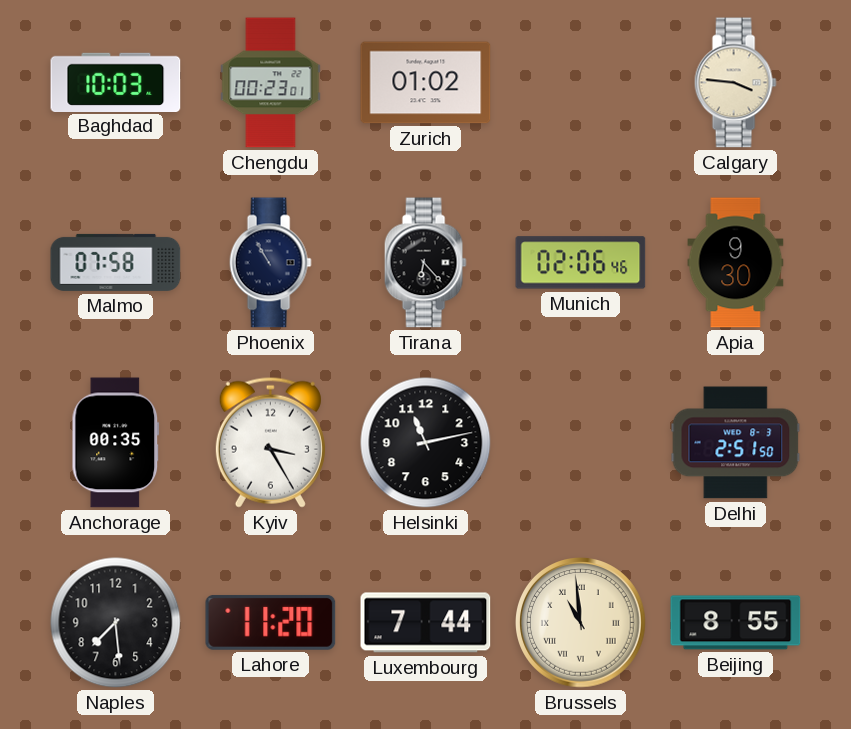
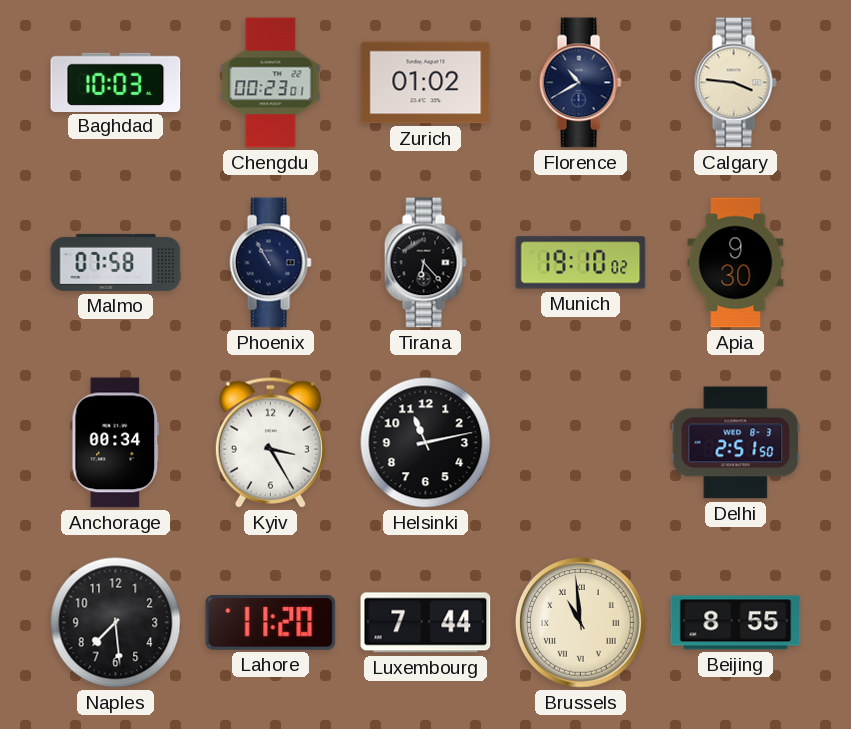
Florence: none -> 10:40
Munich: 02:06 -> 19:10
Anchorage: 00:35 -> 00:34
